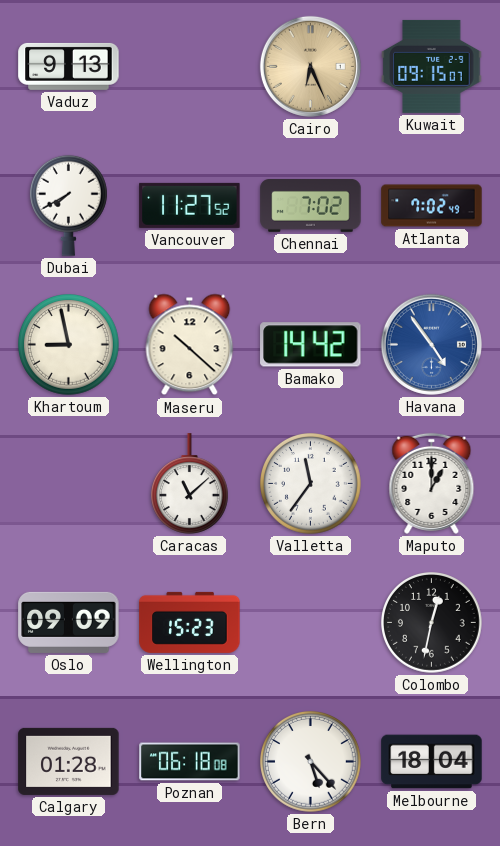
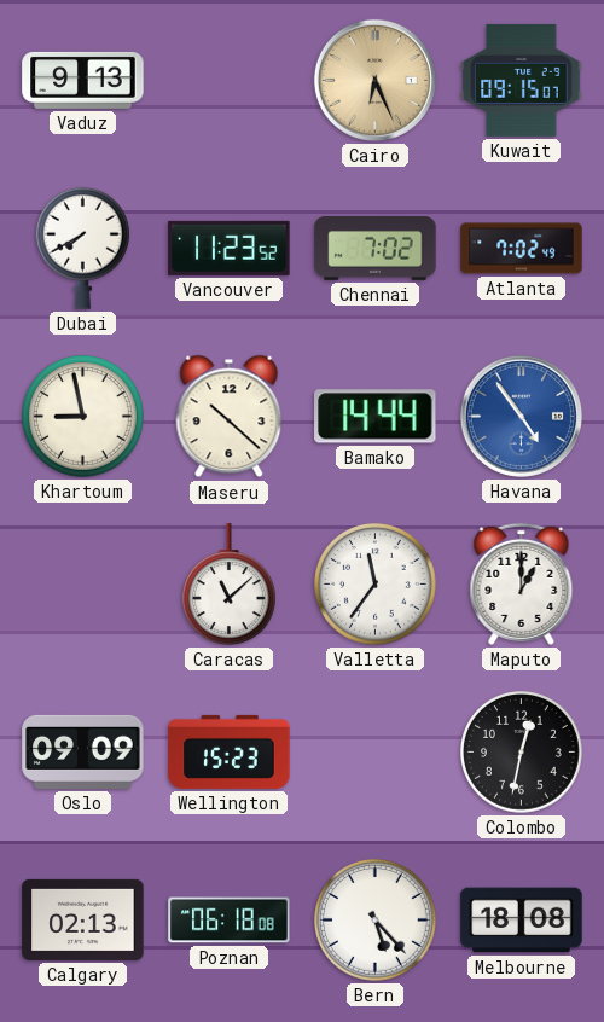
Vancouver: 11:27 -> 11:23
Bamako: 14:42 -> 14:44
Calgary: 01:28 -> 02:13
Melbourne: 18:04 -> 18:08
